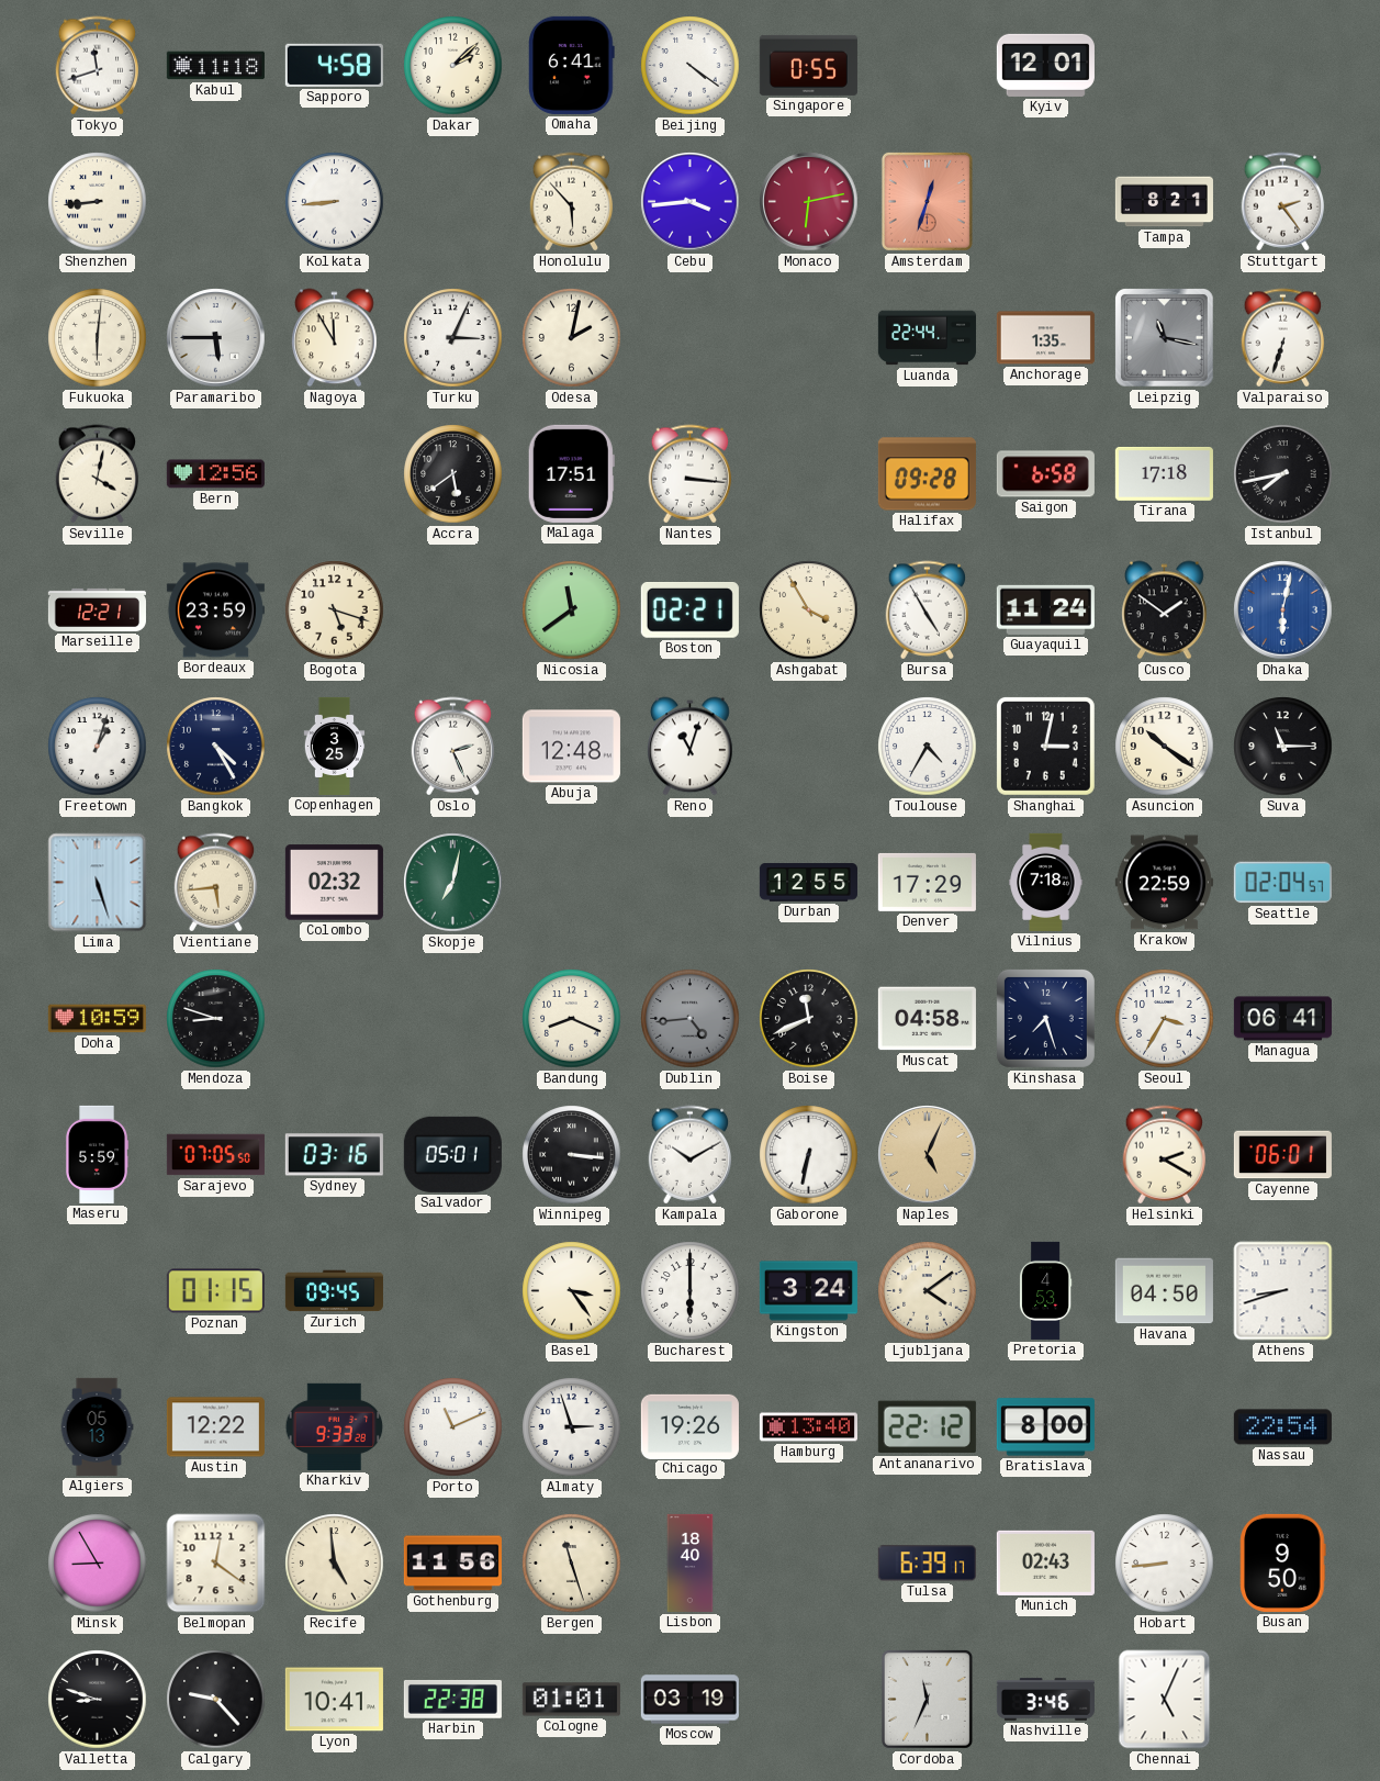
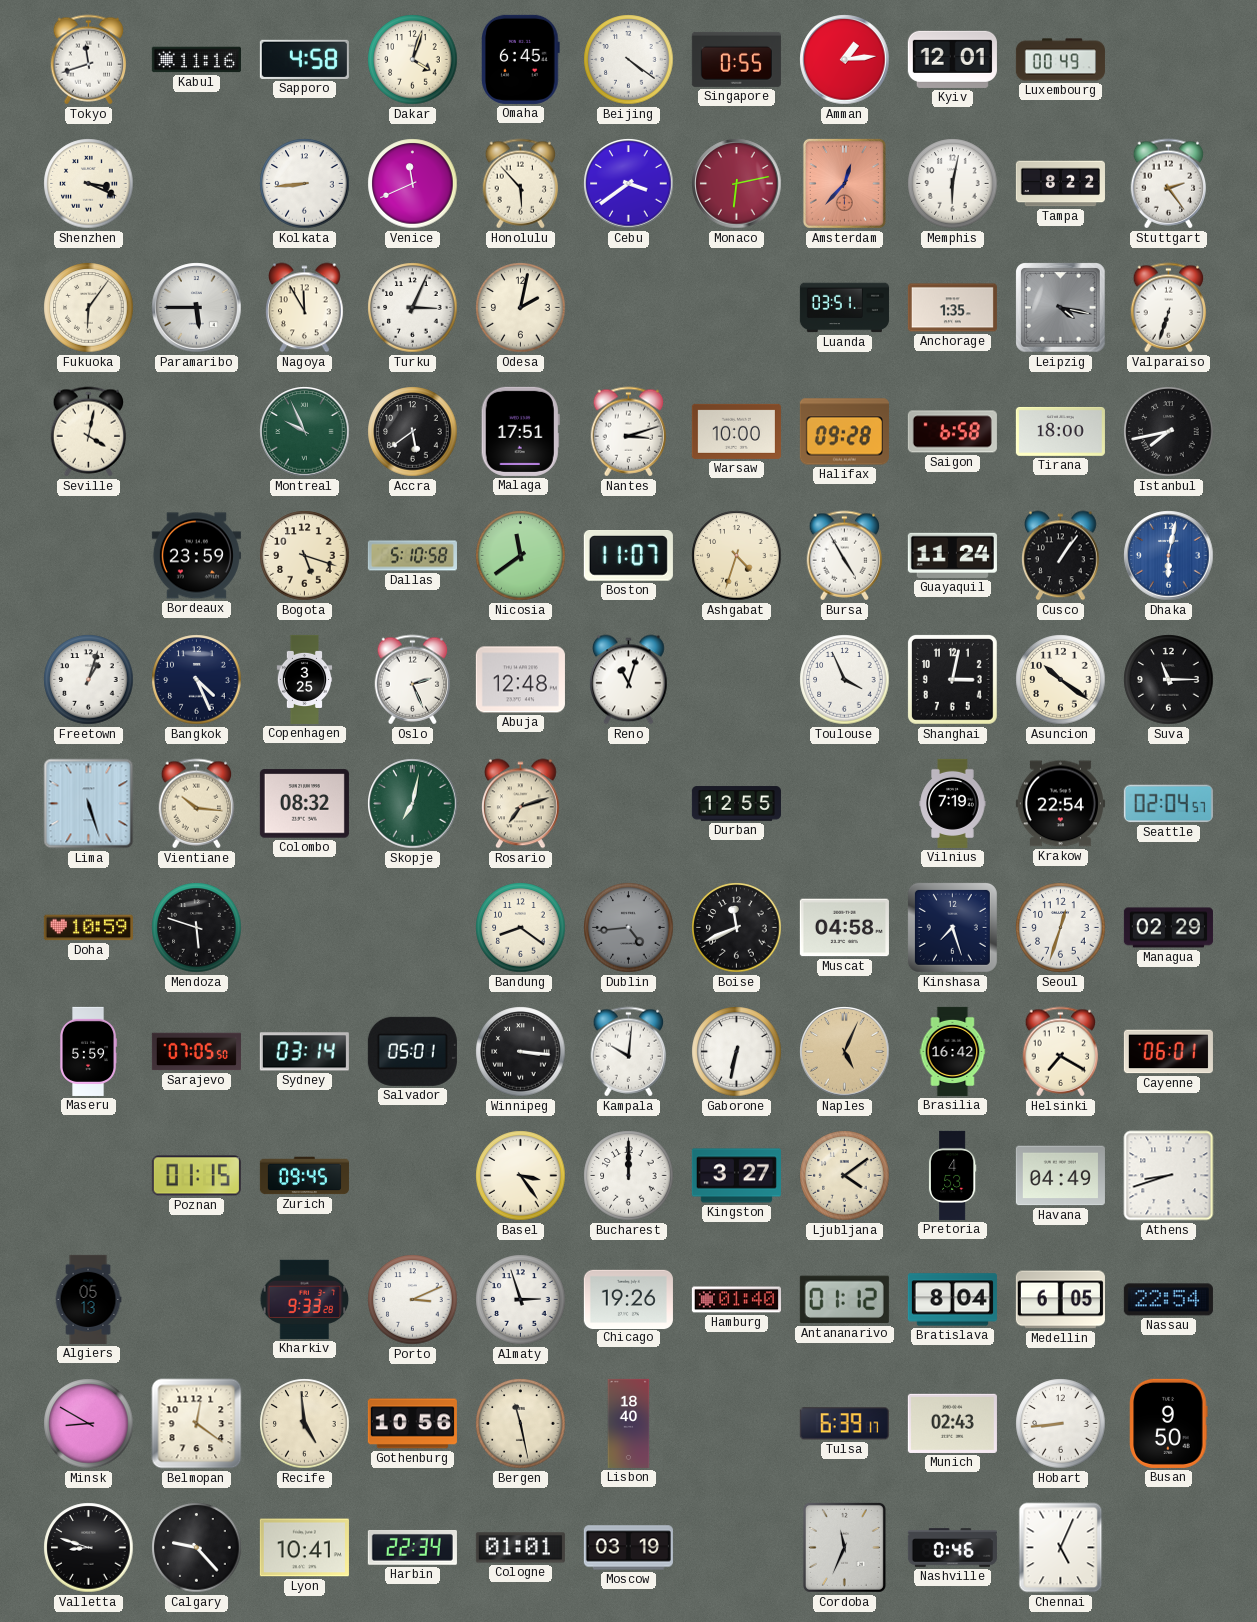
Kabul: 11:18 -> 11:16
Dakar: 2:08 -> 4:03
Omaha: 6:41 -> 6:45
Amman: none -> 1:14
Luxembourg: none -> 00:49
Shenzhen: 8:44 -> 3:19
Venice: none -> 11:41
Cebu: 3:44 -> 3:39
Amsterdam: 12:33 -> 12:37
Memphis: none -> 6:02
Tampa: 8:21 -> 8:22
Fukuoka: 6:01 -> 6:06
Luanda: 22:44 -> 03:51
Leipzig: 11:17 -> 4:17
Bern: 12:56 -> none
Montreal: none -> 9:56
Nantes: 3:16 -> 3:12
Warsaw: none -> 10:00
Tirana: 17:18 -> 18:00
Marseille: 12:21 -> none
Dallas: none -> 5:10
Boston: 02:21 -> 11:07
Ashgabat: 3:55 -> 4:33
Cusco: 1:51 -> 1:06
Bangkok: 4:25 -> 4:26
Toulouse: 4:35 -> 3:56
Vientiane: 5:44 -> 10:16
Colombo: 02:32 -> 08:32
Rosario: none -> 7:12
Denver: 17:29 -> none
Vilnius: 7:18 -> 7:19
Krakow: 22:59 -> 22:54
Mendoza: 8:48 -> 5:48
Bandung: 8:19 -> 8:21
Seoul: 3:35 -> 12:33
Managua: 06:41 -> 02:29
Sydney: 03:16 -> 03:14
Kampala: 10:10 -> 10:01
Brasilia: none -> 16:42
Helsinki: 2:20 -> 7:20
Bucharest: 6:00 -> 12:00
Kingston: 3:24 -> 3:27
Havana: 04:50 -> 04:49
Austin: 12:22 -> none
Porto: 11:11 -> 3:11
Hamburg: 13:40 -> 01:40
Antananarivo: 22:12 -> 01:12
Bratislava: 8:00 -> 8:04
Medellin: none -> 6:05
Minsk: 8:55 -> 8:50
Gothenburg: 11:56 -> 10:56
Bergen: 11:27 -> 11:28
Harbin: 22:38 -> 22:34
Nashville: 3:46 -> 0:46
